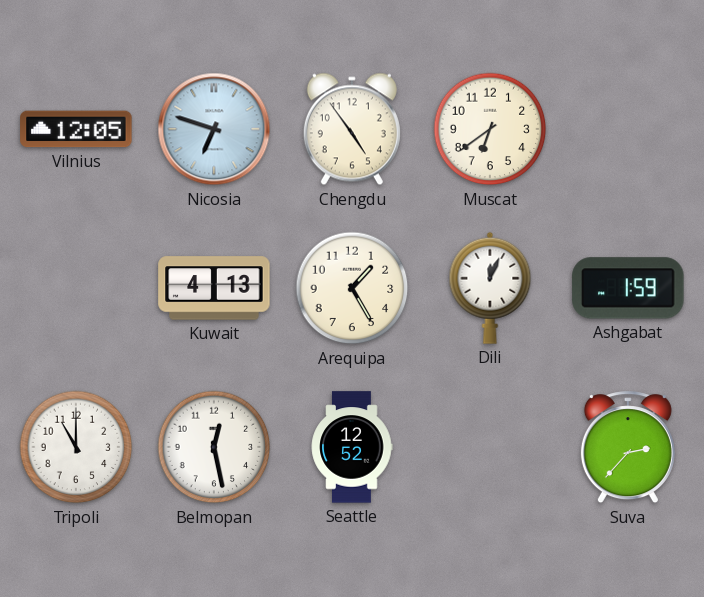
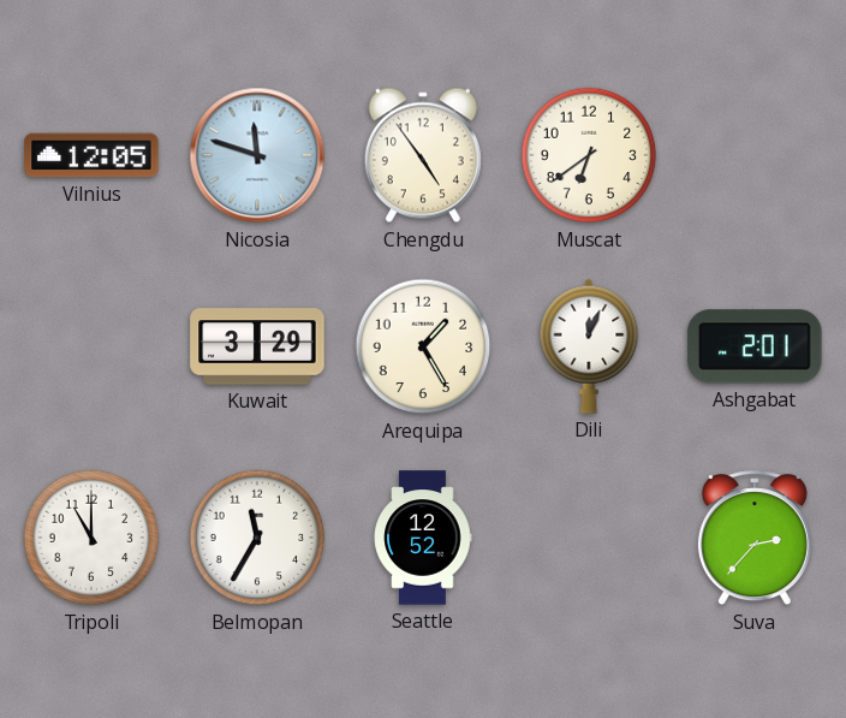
Nicosia: 6:48 -> 11:48
Kuwait: 4:13 -> 3:29
Ashgabat: 1:59 -> 2:01
Belmopan: 12:28 -> 11:35
